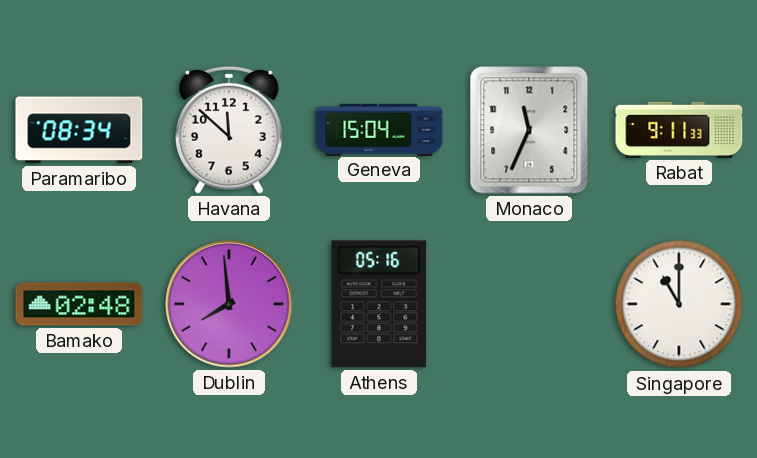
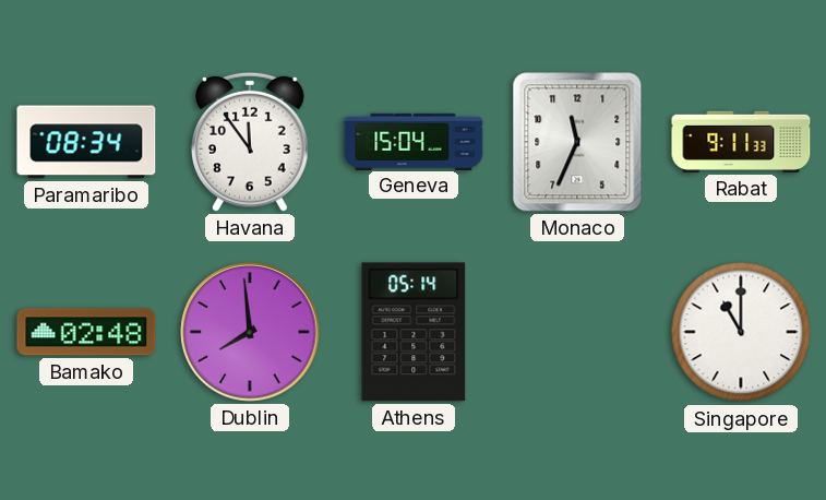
Havana: 11:52 -> 11:54
Athens: 05:16 -> 05:14
